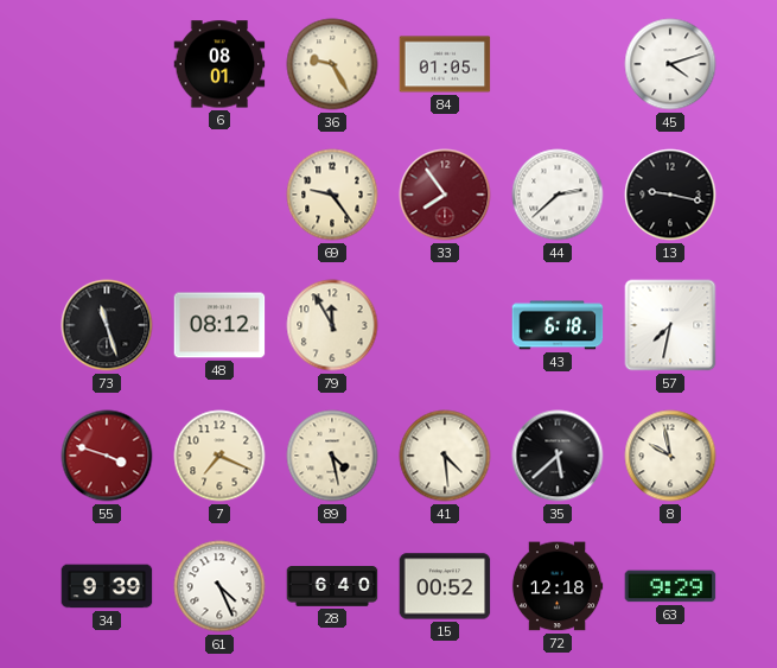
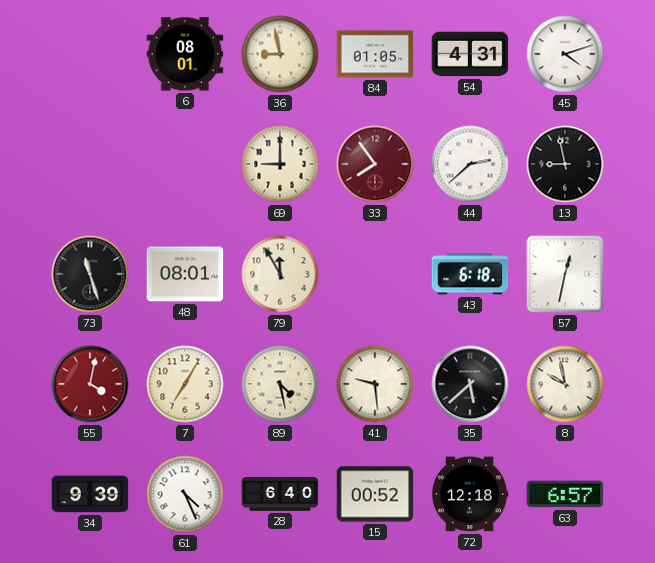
36: 9:25 -> 8:58
54: none -> 4:31
69: 9:24 -> 9:00
13: 9:17 -> 8:58
48: 08:12 -> 08:01
57: 7:32 -> 12:32
55: 3:48 -> 4:02
7: 7:19 -> 7:05
41: 4:29 -> 9:29
63: 9:29 -> 6:57
